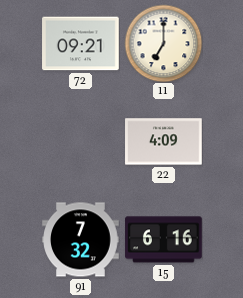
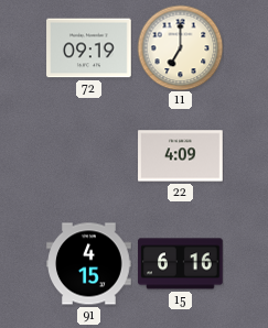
72: 09:21 -> 09:19
91: 7:32 -> 4:15
